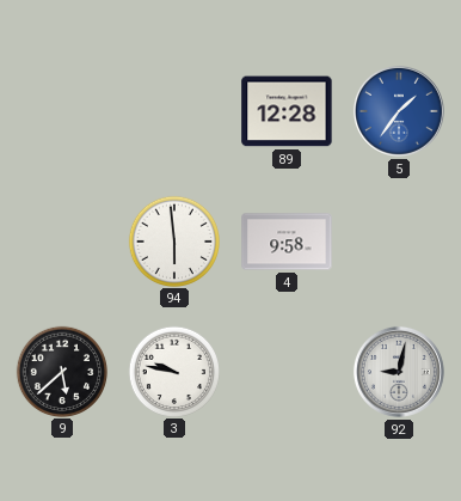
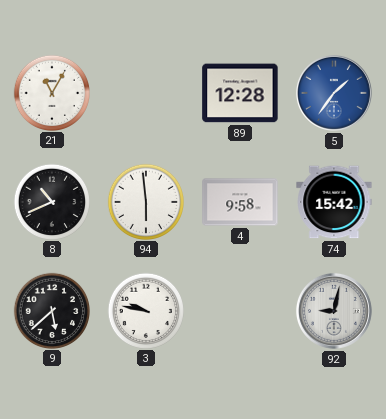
21: none -> 11:05
8: none -> 10:41
74: none -> 15:42
